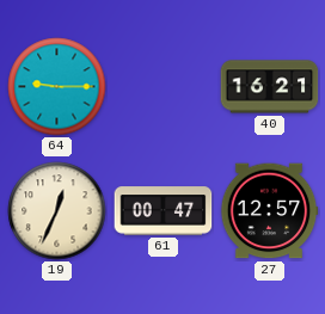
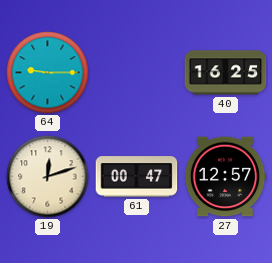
40: 16:21 -> 16:25
19: 12:34 -> 12:12
